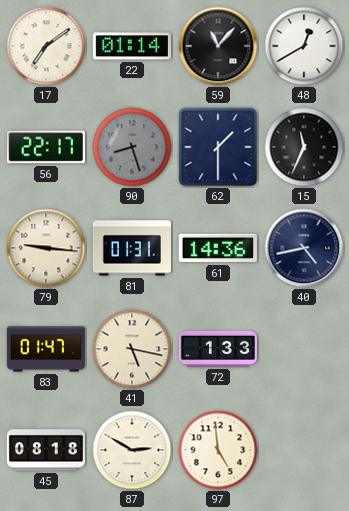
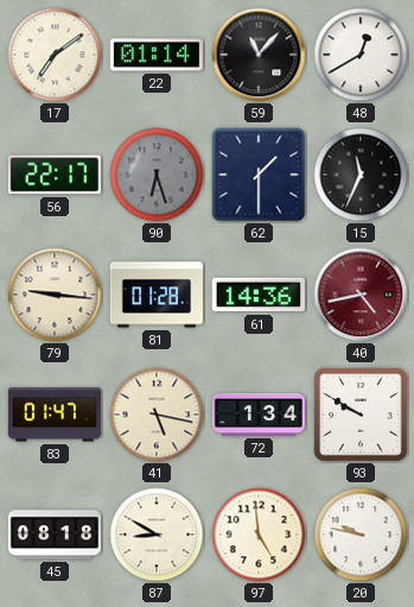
90: 8:27 -> 6:27
81: 01:31 -> 01:28
40 dial: navy -> burgundy
72: 1:33 -> 1:34
93: none -> 9:50
87: 2:50 -> 8:50
20: none -> 9:47
